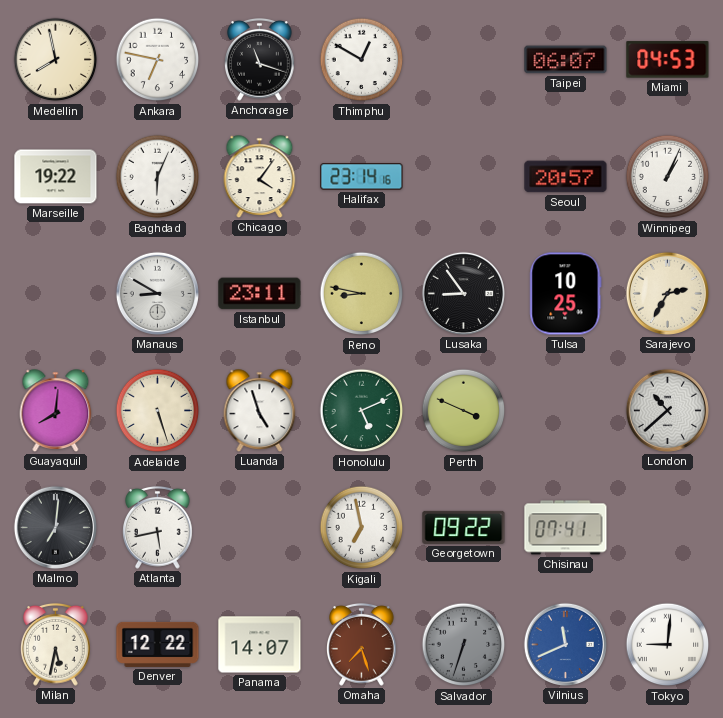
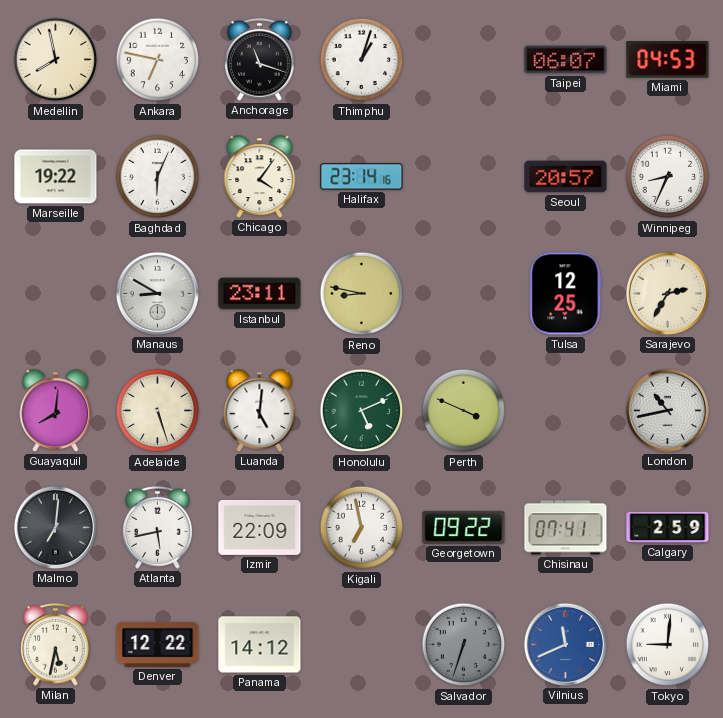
Thimphu: 12:50 -> 1:03
Winnipeg: 1:04 -> 8:34
Lusaka: 8:54 -> none
Tulsa: 10:25 -> 12:25
Luanda: 4:57 -> 5:01
London: 10:38 -> 10:43
Izmir: none -> 22:09
Calgary: none -> 2:59
Panama: 14:07 -> 14:12
Omaha: 7:27 -> none
